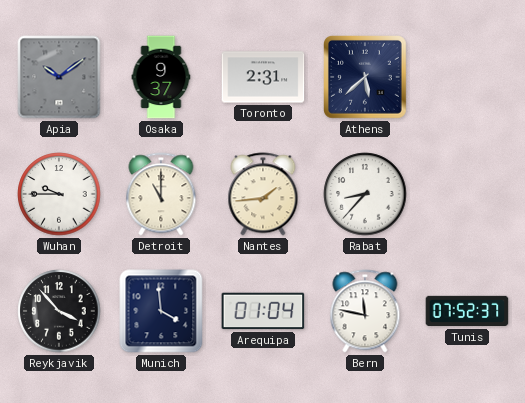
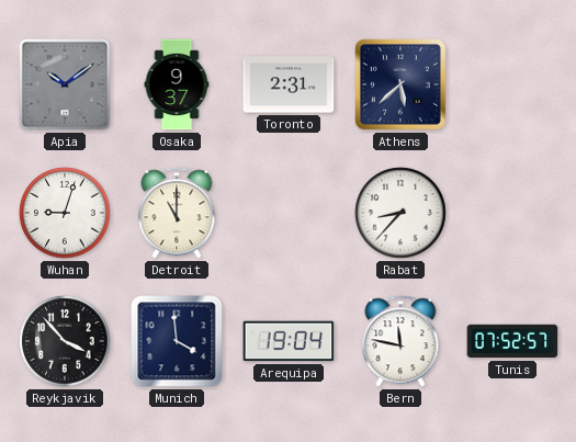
Wuhan: 9:45 -> 9:03
Nantes: 1:44 -> none
Arequipa: 01:04 -> 19:04
Tunis: 07:52:37 -> 07:52:57
